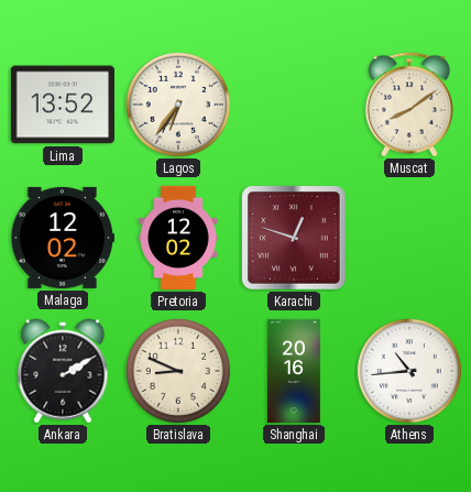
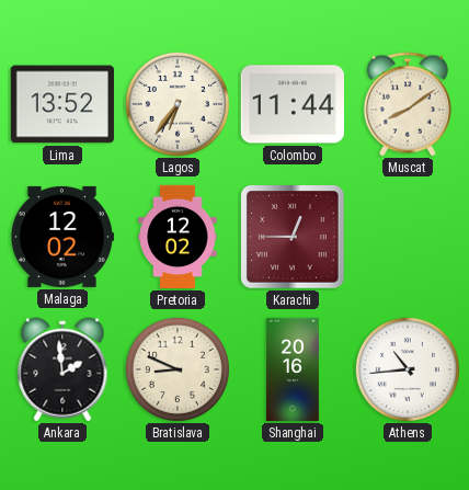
Colombo: none -> 11:44
Karachi: 12:48 -> 12:45
Ankara: 2:10 -> 1:59
